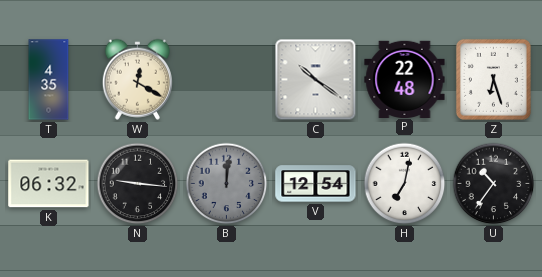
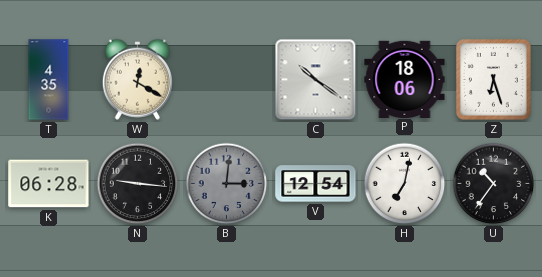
P: 22:48 -> 18:06
K: 06:32 -> 06:28
B: 12:01 -> 3:01
